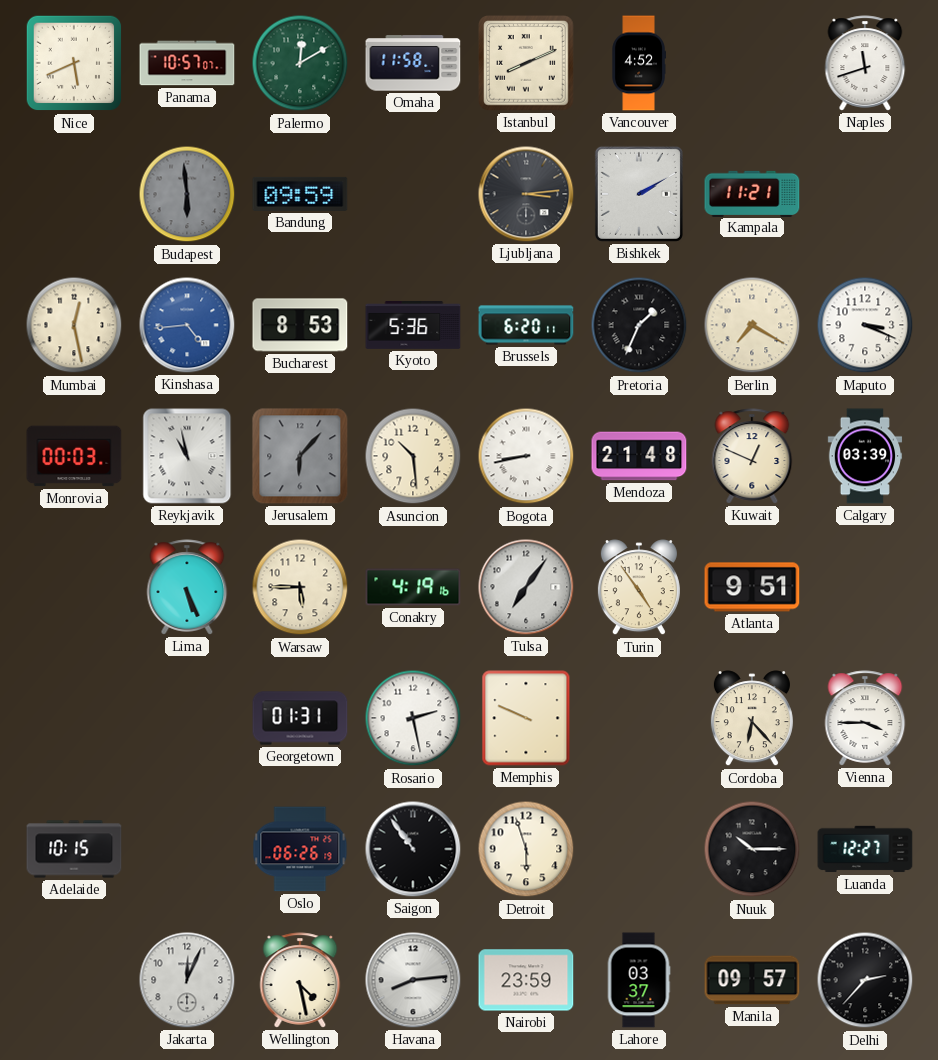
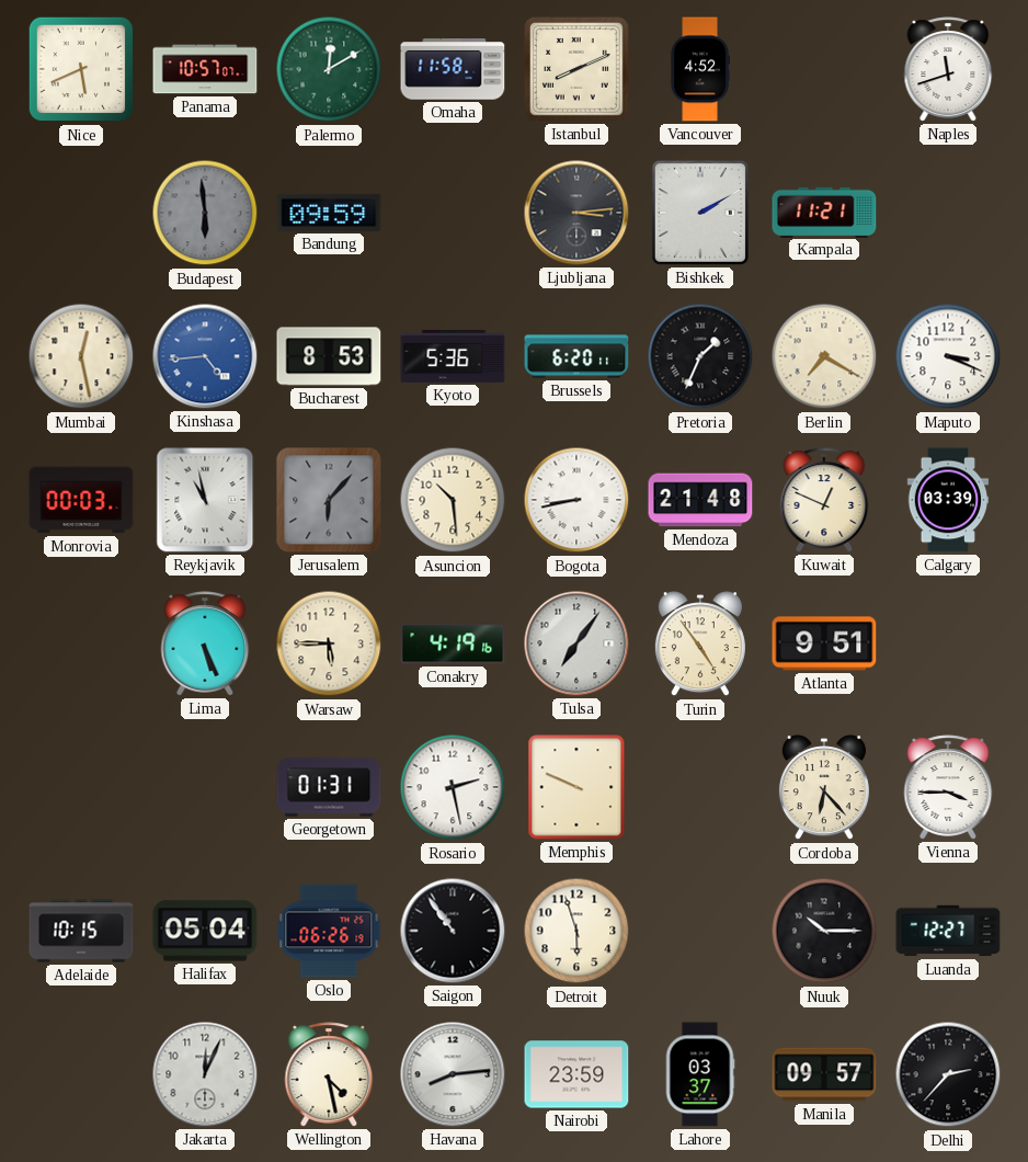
Halifax: none -> 05:04
